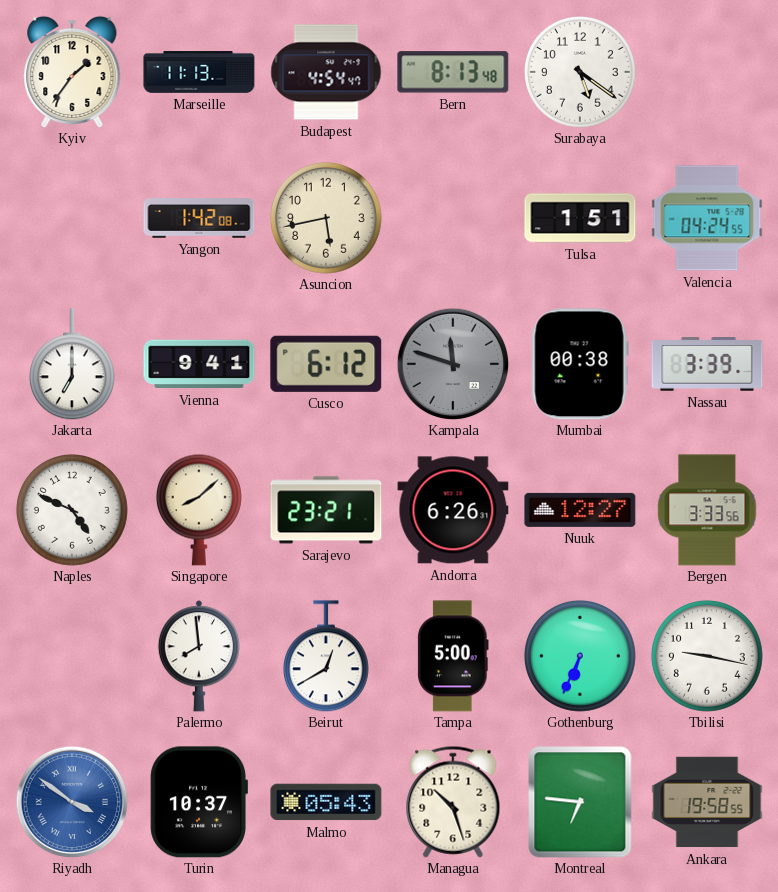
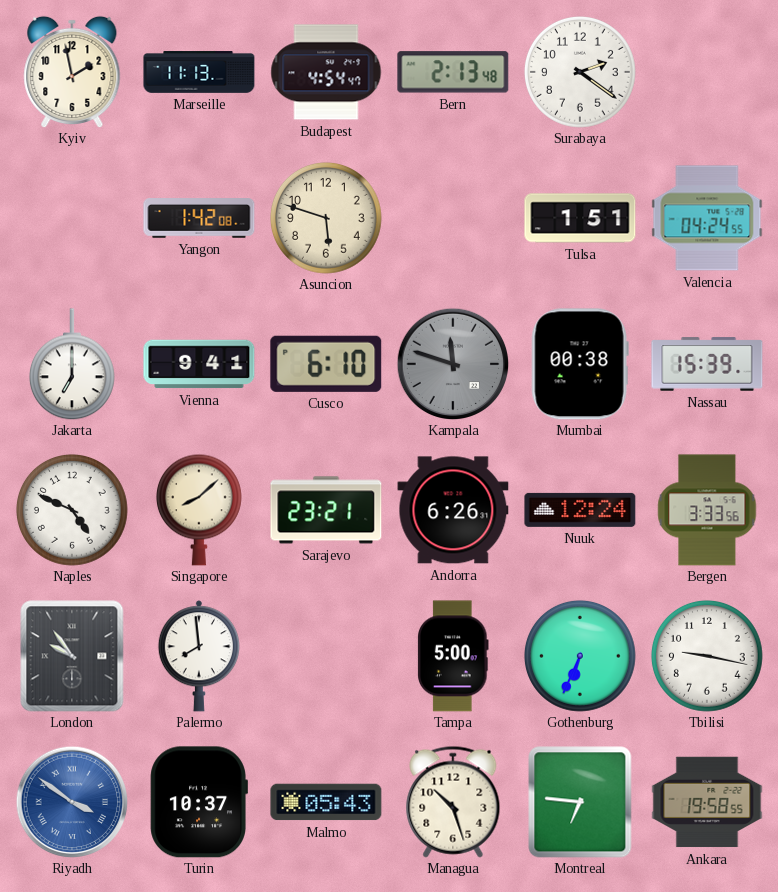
Kyiv: 1:36 -> 1:58
Bern: 8:13 -> 2:13
Surabaya: 5:21 -> 2:21
Asuncion: 5:43 -> 5:48
Cusco: 6:12 -> 6:10
Nassau: 3:39 -> 15:39
Nuuk: 12:27 -> 12:24
London: none -> 9:54
Beirut: 12:40 -> none
